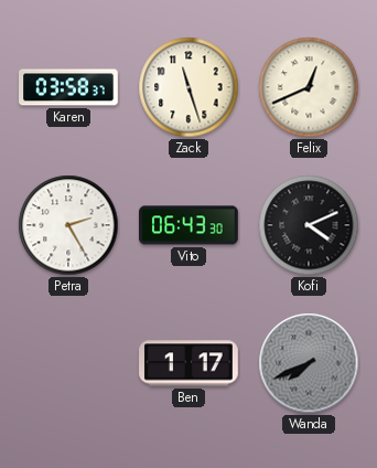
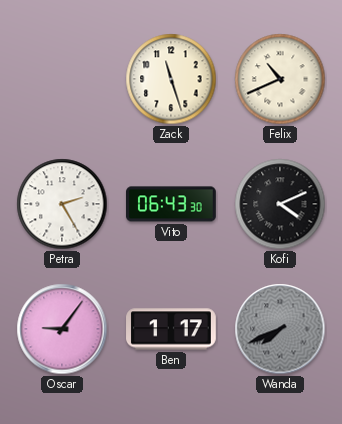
Karen: 03:58 -> none
Felix: 12:41 -> 10:41
Oscar: none -> 9:06
